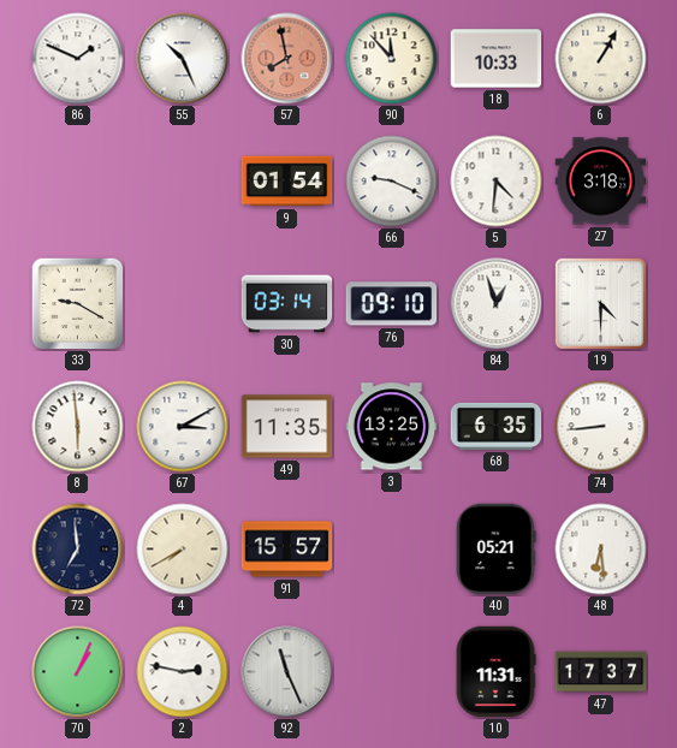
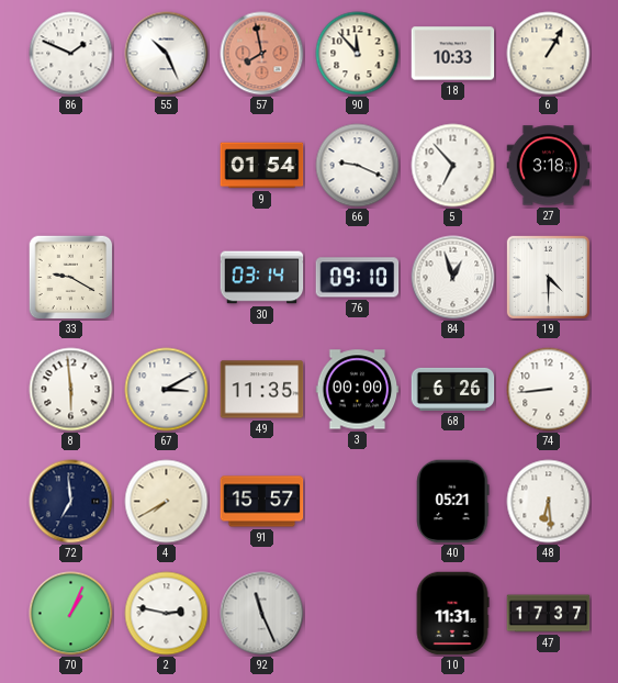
5: 4:31 -> 6:53
3: 13:25 -> 00:00
68: 6:35 -> 6:26
